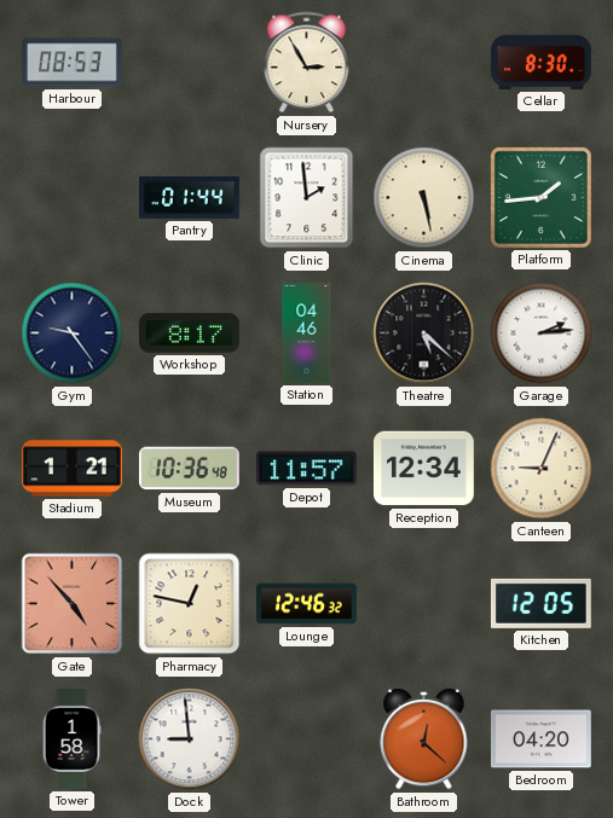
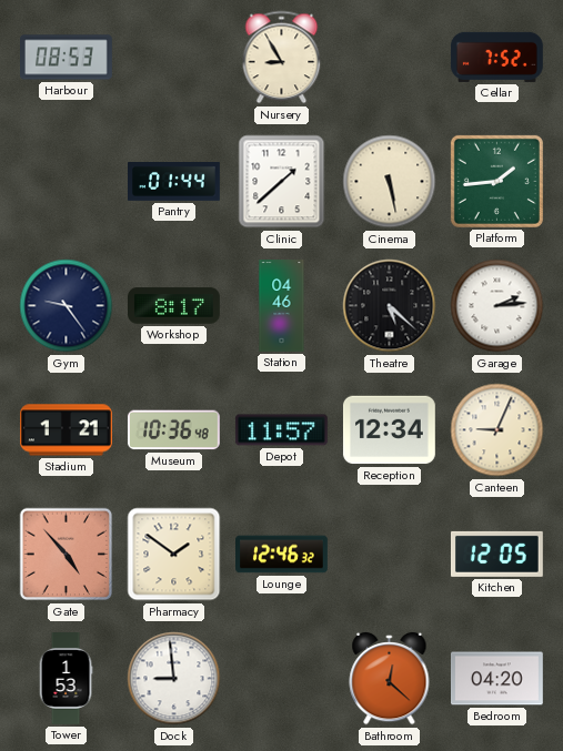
Nursery: 2:55 -> 8:55
Cellar: 8:30 -> 7:52
Clinic: 1:59 -> 1:38
Pharmacy: 12:47 -> 1:51
Tower: 1:58 -> 1:53
